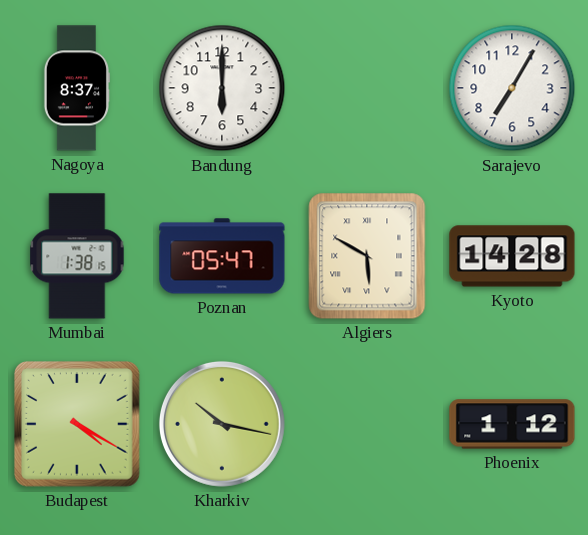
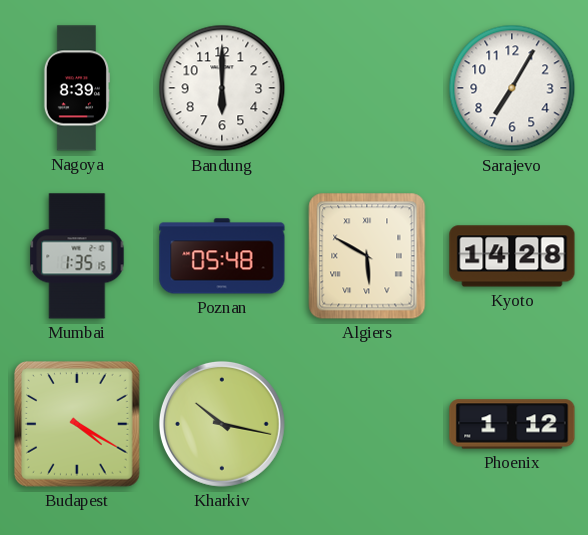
Nagoya: 8:37 -> 8:39
Mumbai: 1:38 -> 1:35
Poznan: 05:47 -> 05:48
